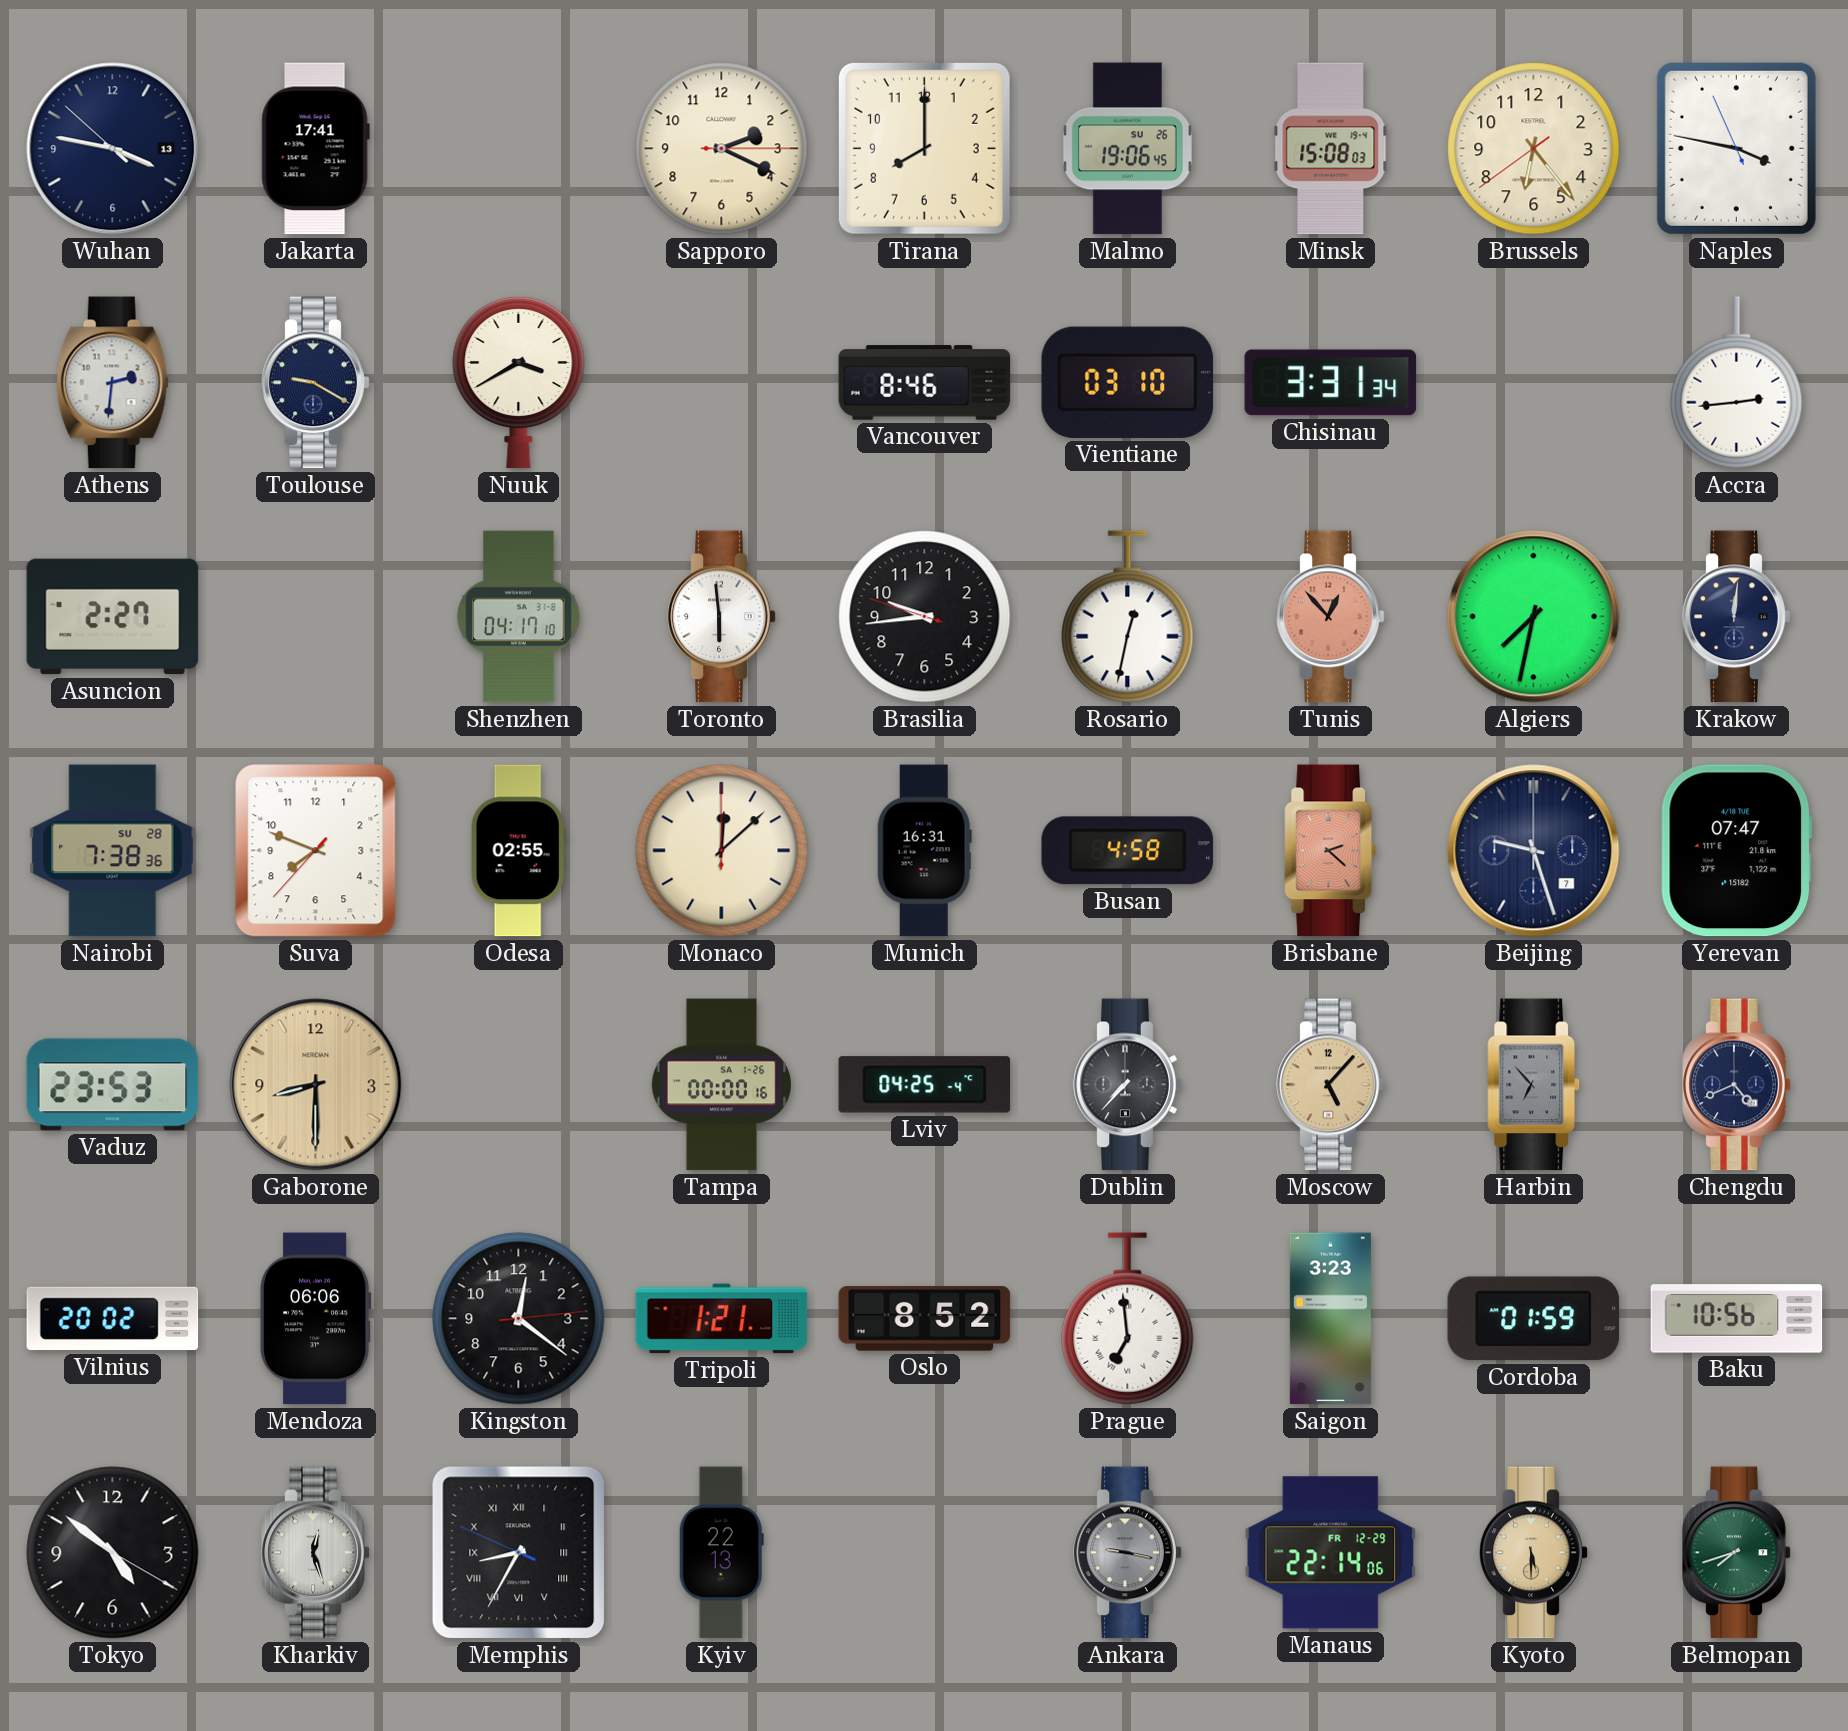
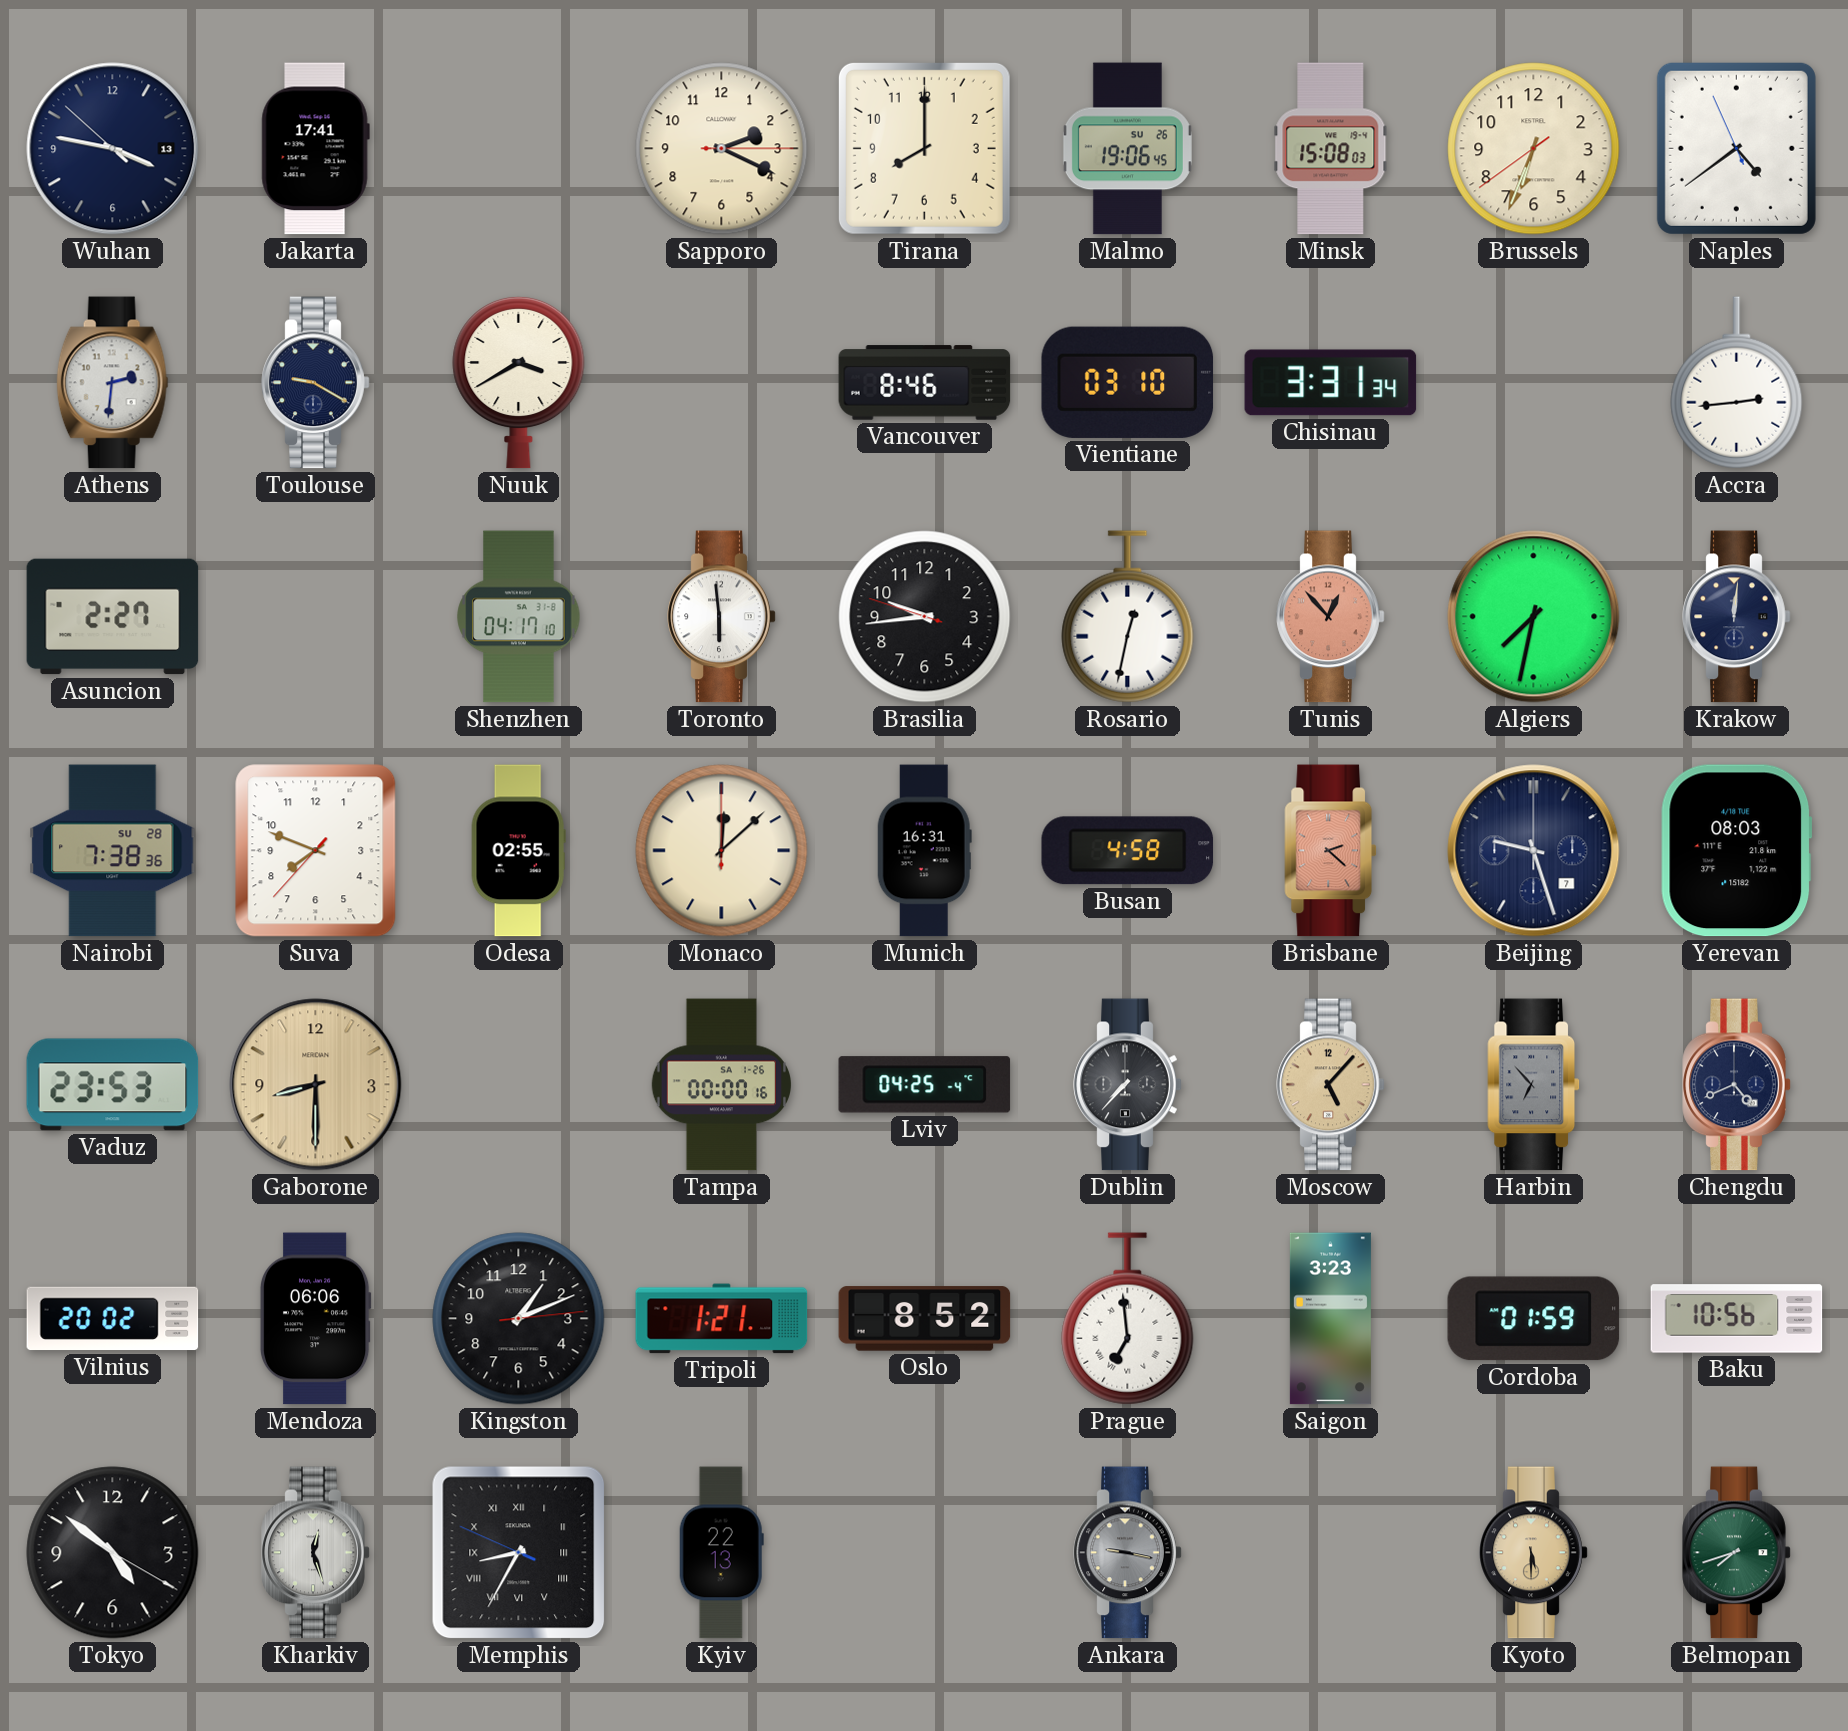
Brussels: 6:23 -> 6:33
Naples: 3:46 -> 4:38
Yerevan: 07:47 -> 08:03
Kingston: 12:21 -> 1:11
Manaus: 22:14 -> none
